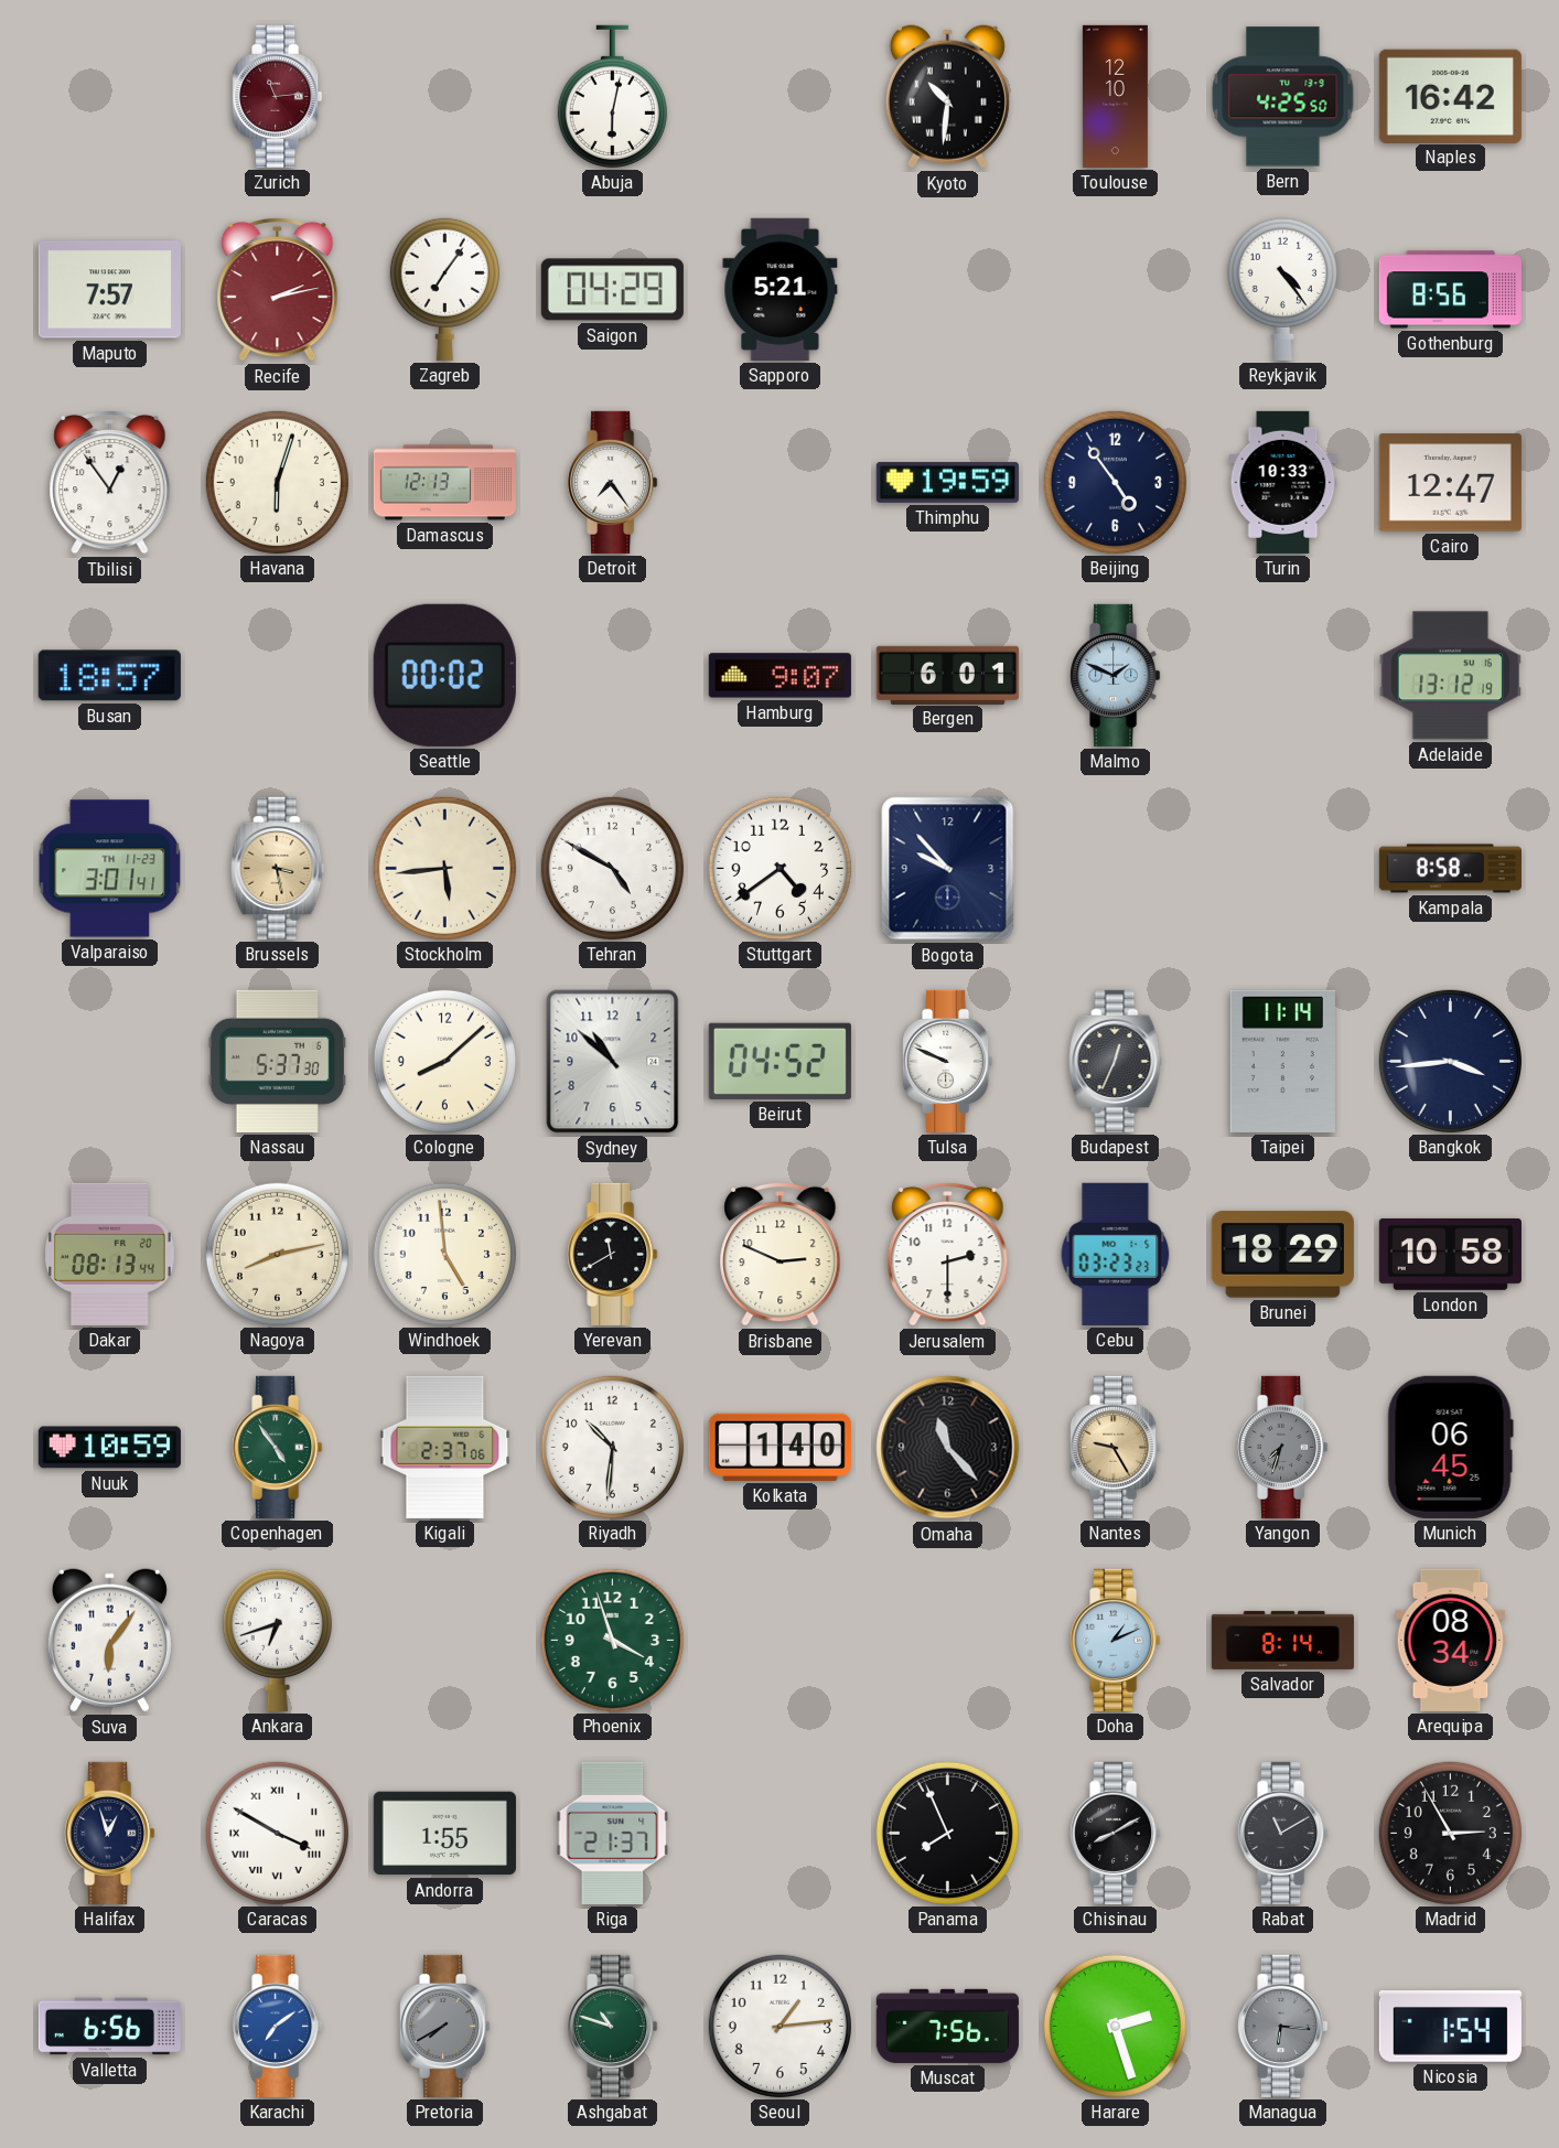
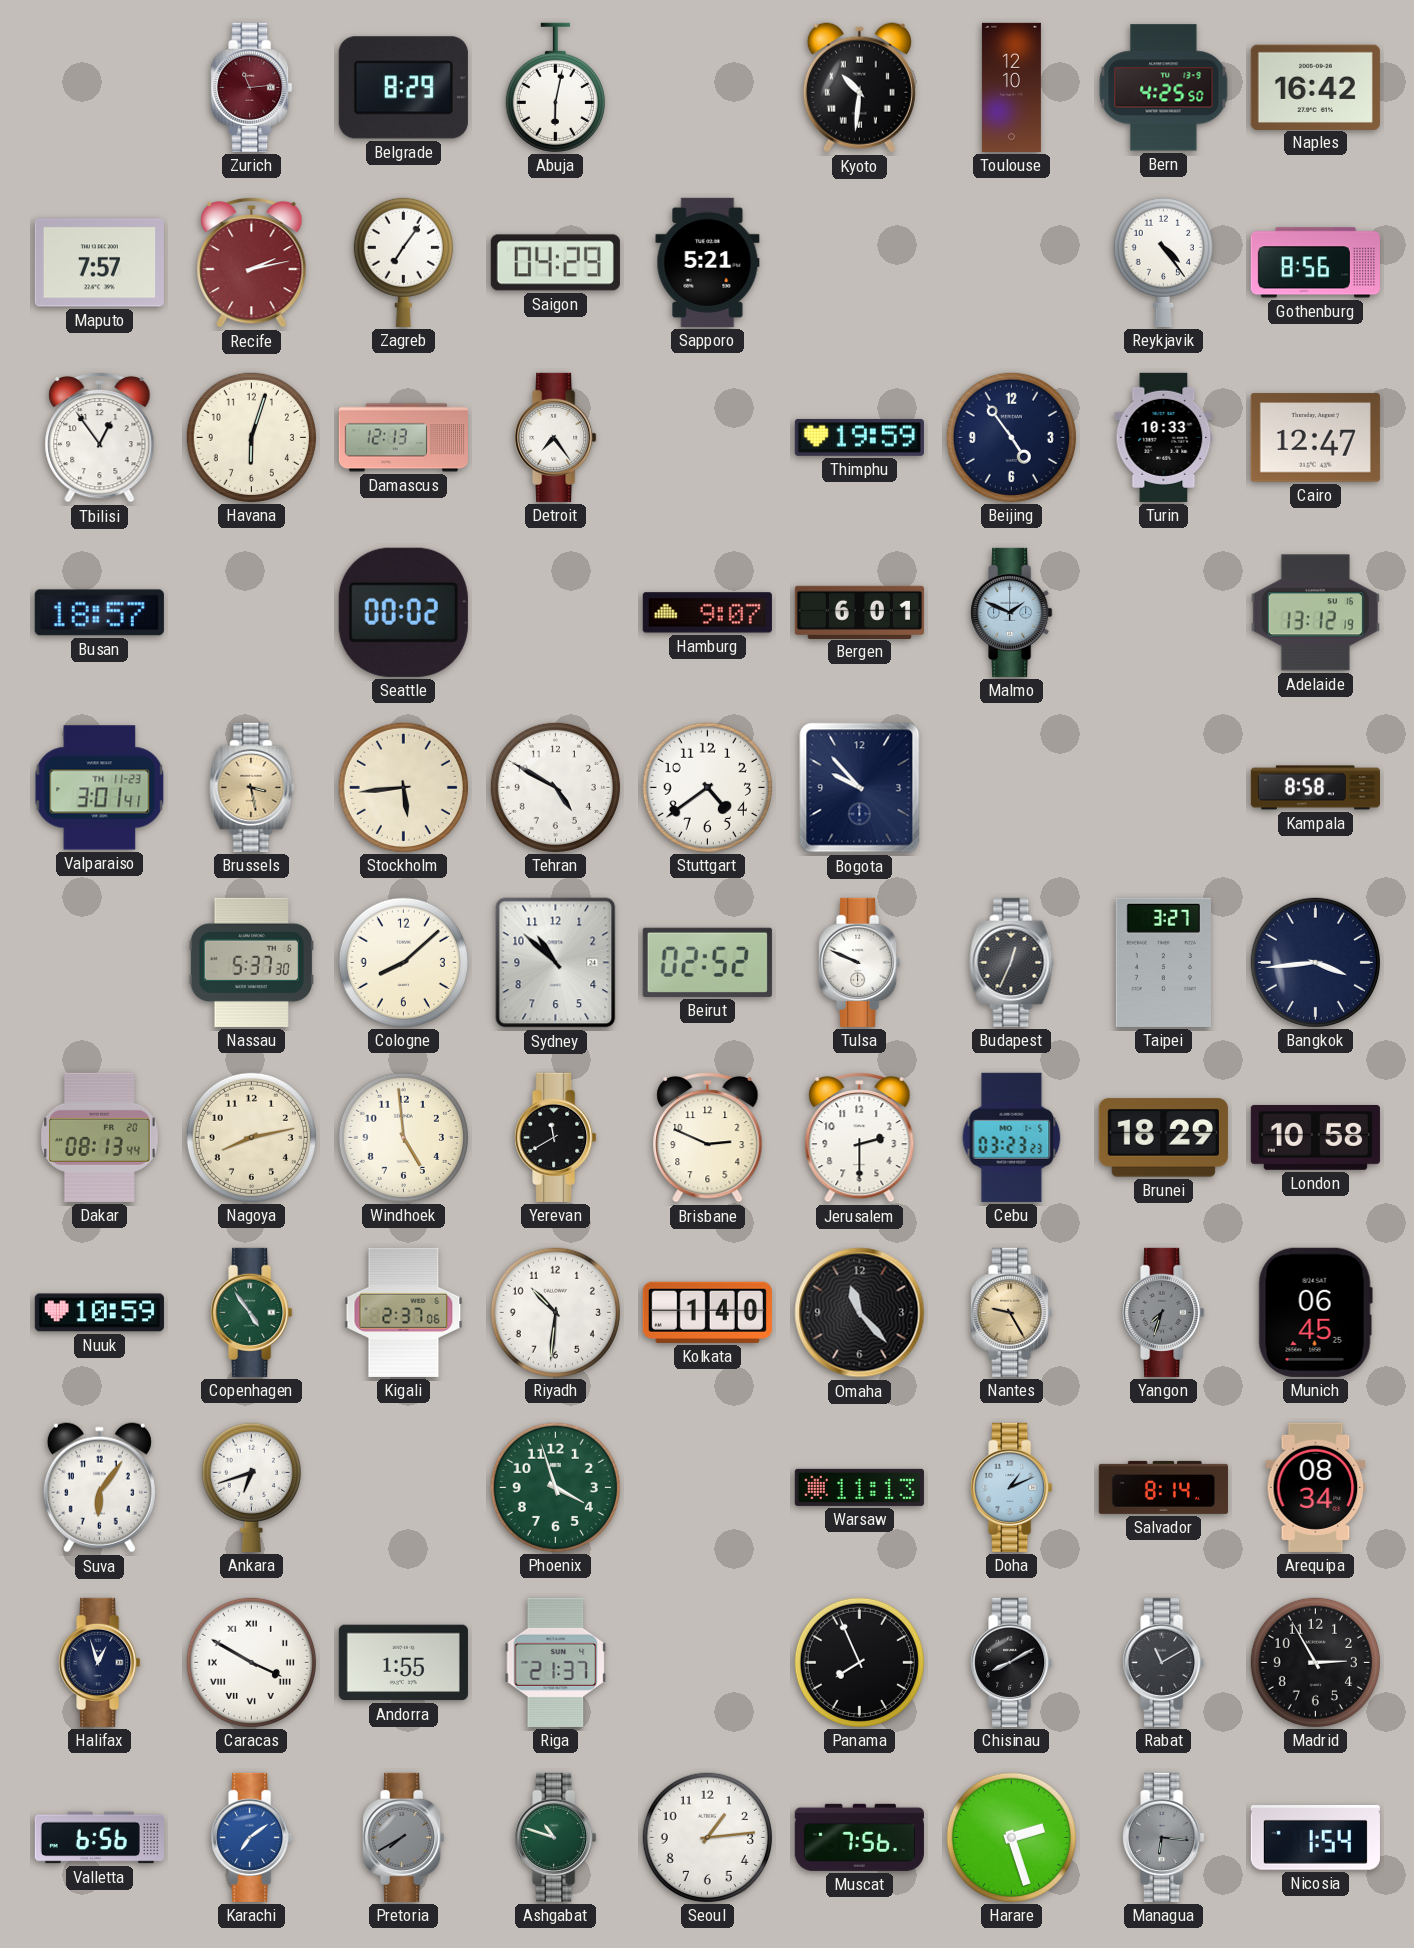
Belgrade: none -> 8:29
Beirut: 04:52 -> 02:52
Taipei: 11:14 -> 3:27
Warsaw: none -> 11:13
